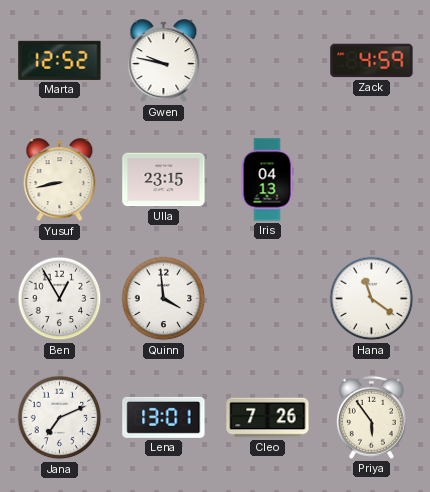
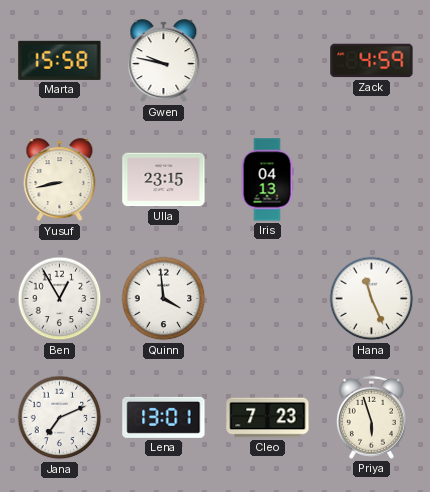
Marta: 12:52 -> 15:58
Hana: 11:21 -> 11:26
Cleo: 7:26 -> 7:23
Priya: 5:54 -> 5:57
